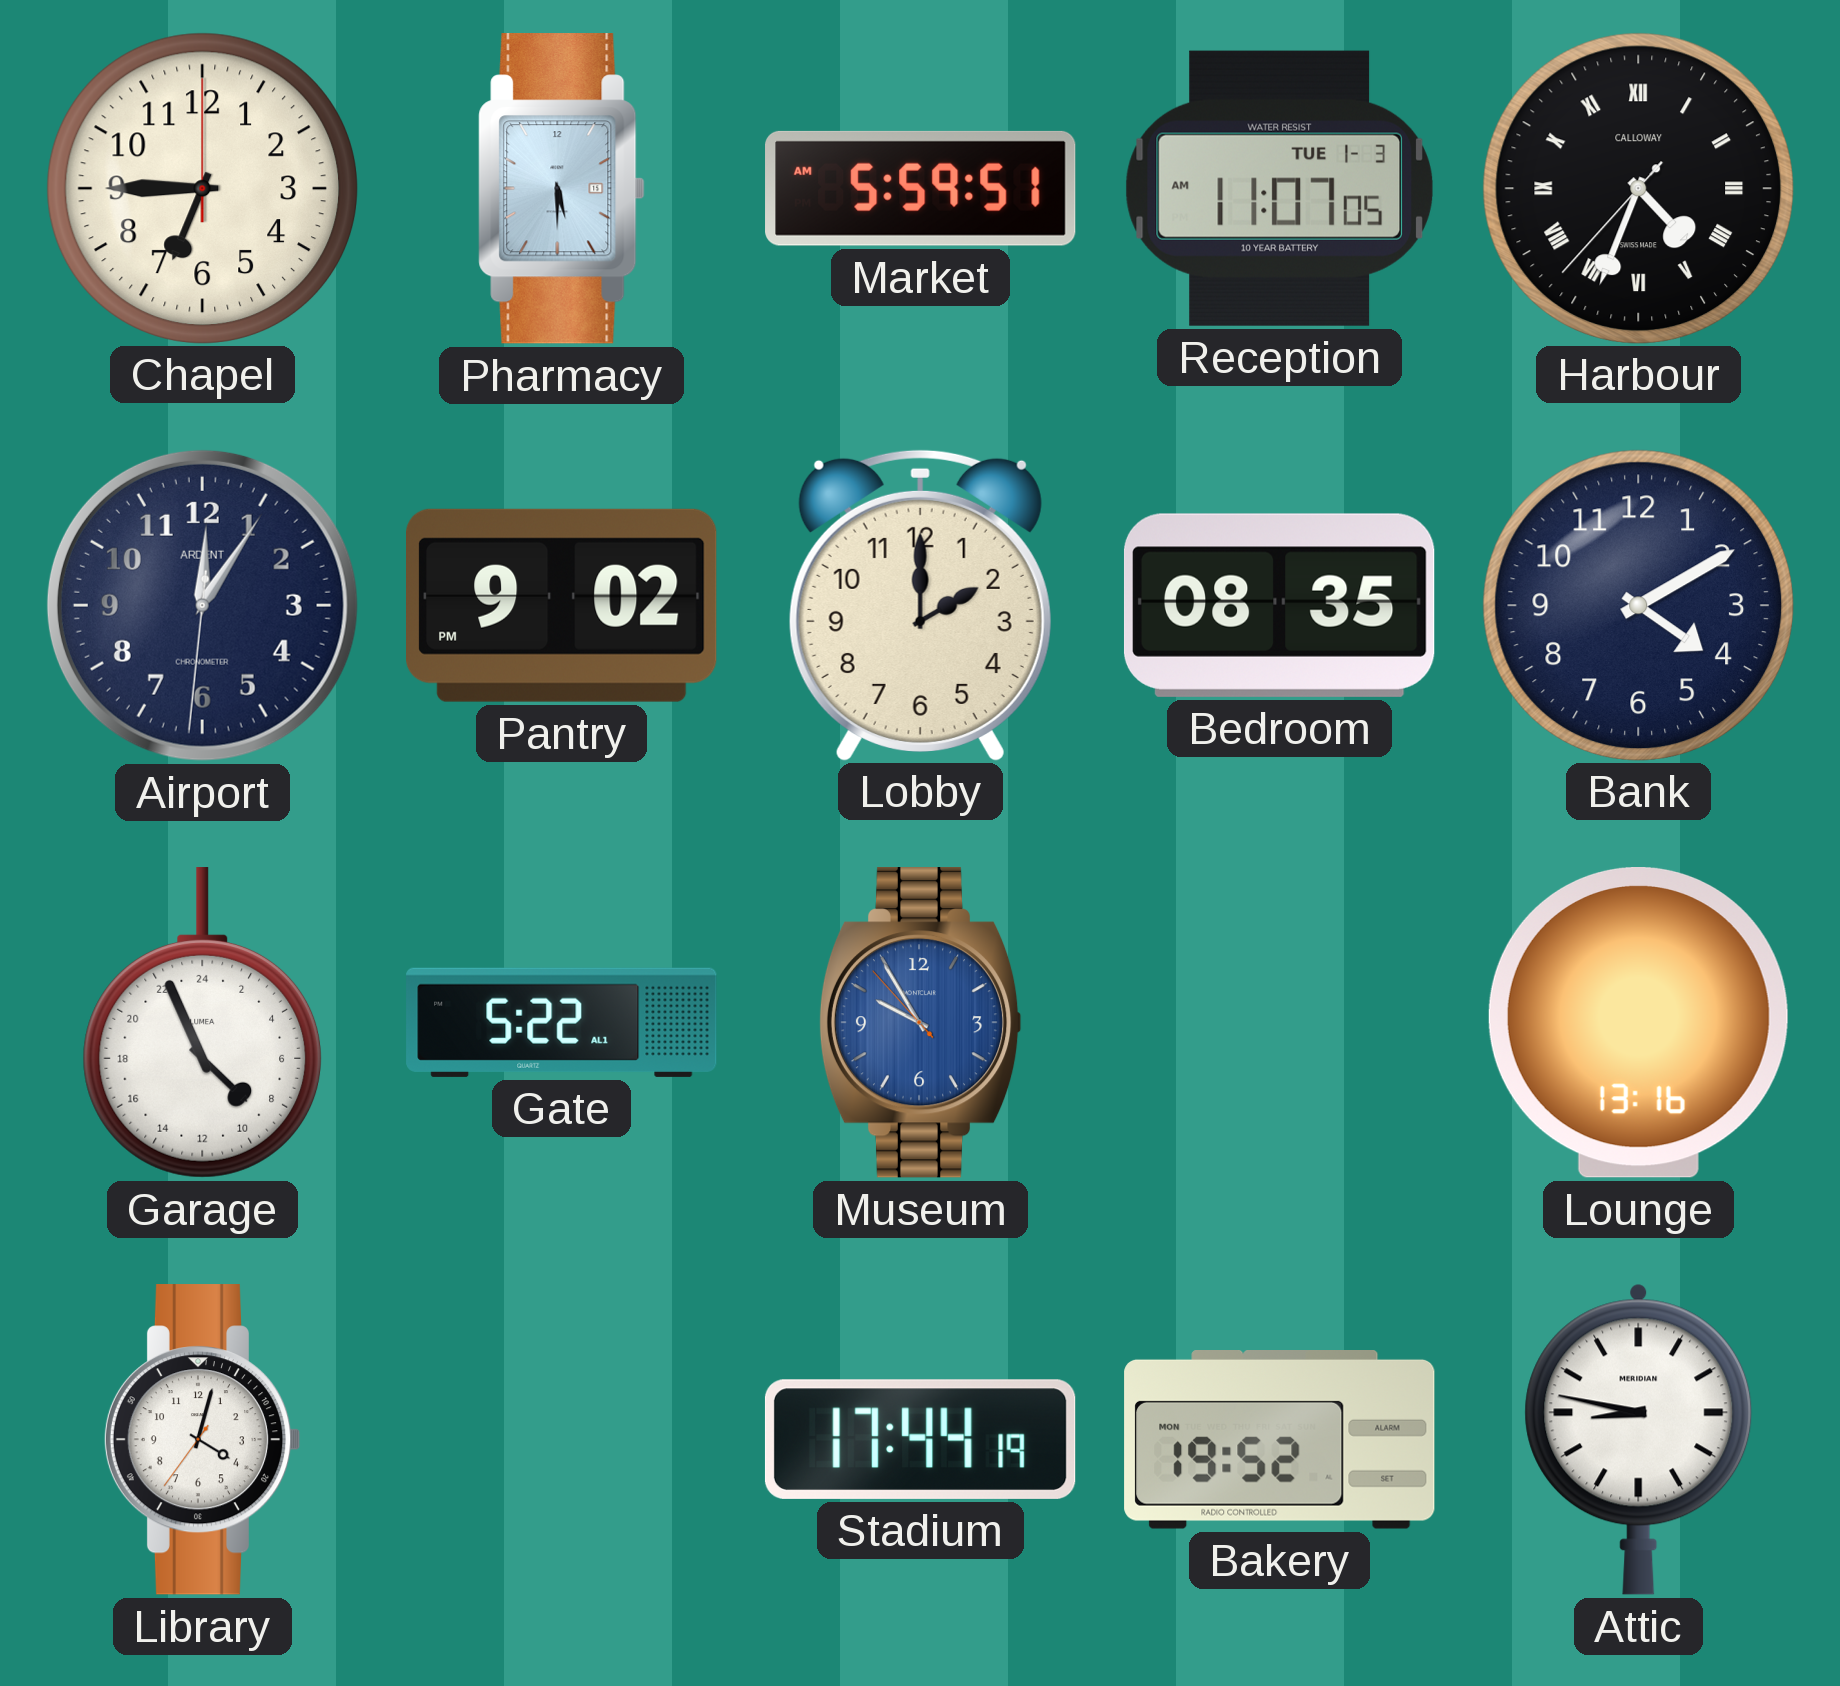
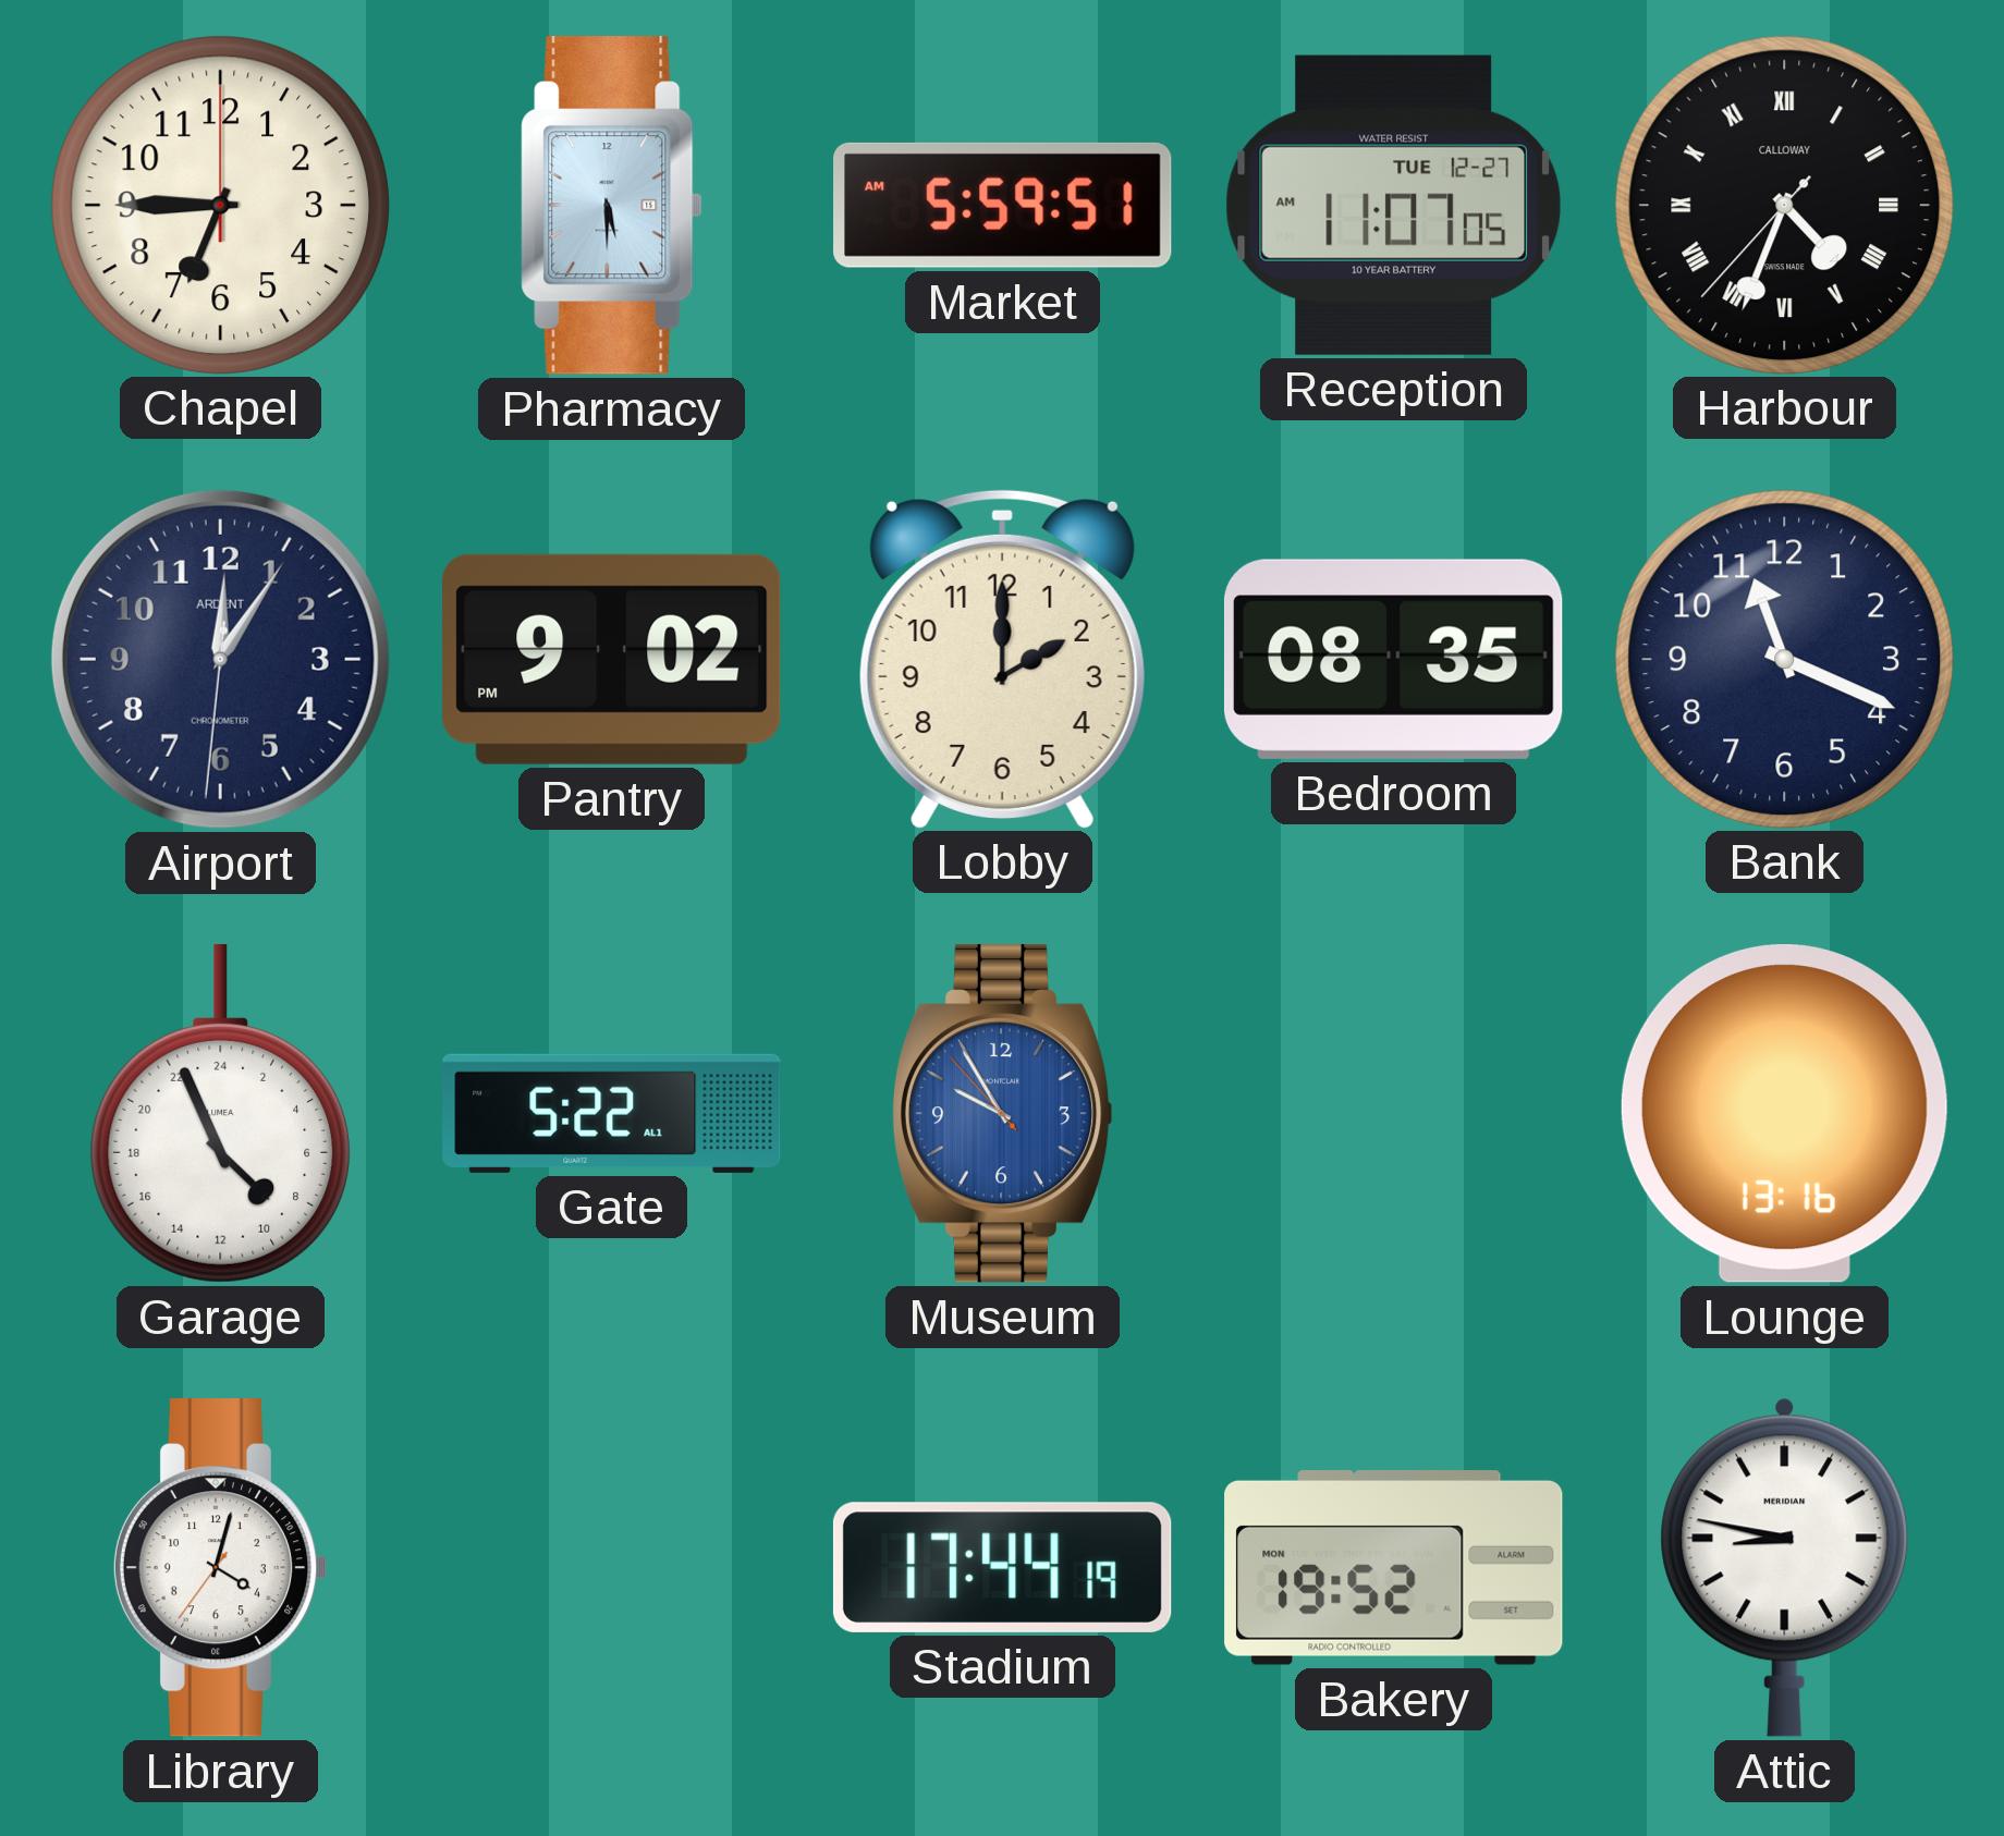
Reception date: TUE 1-3 -> TUE 12-27
Bank: 4:10 -> 11:19
